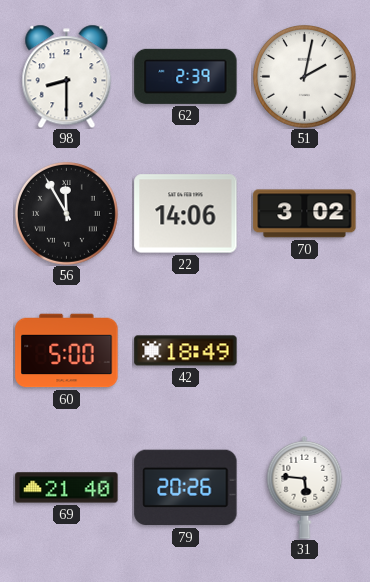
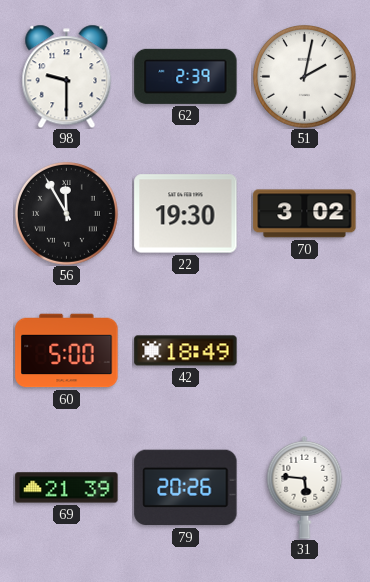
98: 8:30 -> 9:30
22: 14:06 -> 19:30
69: 21:40 -> 21:39
